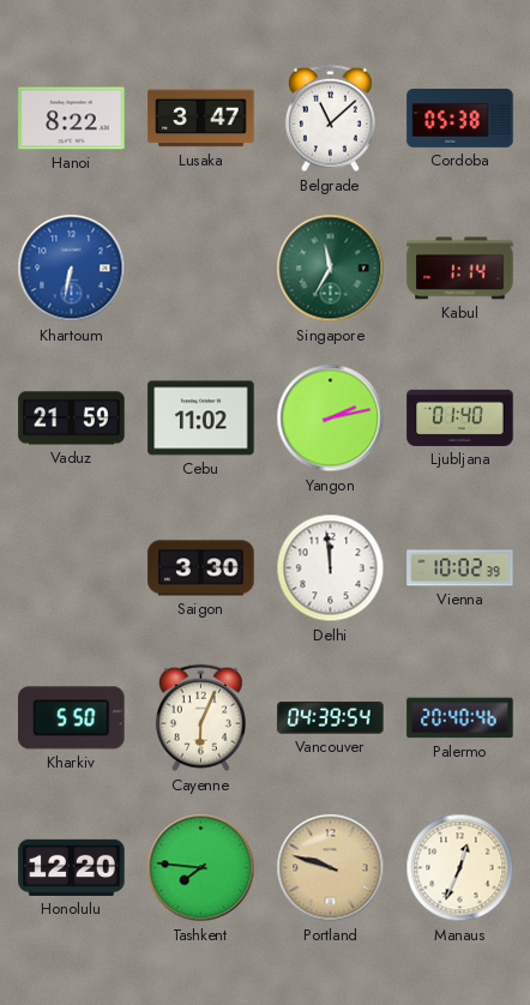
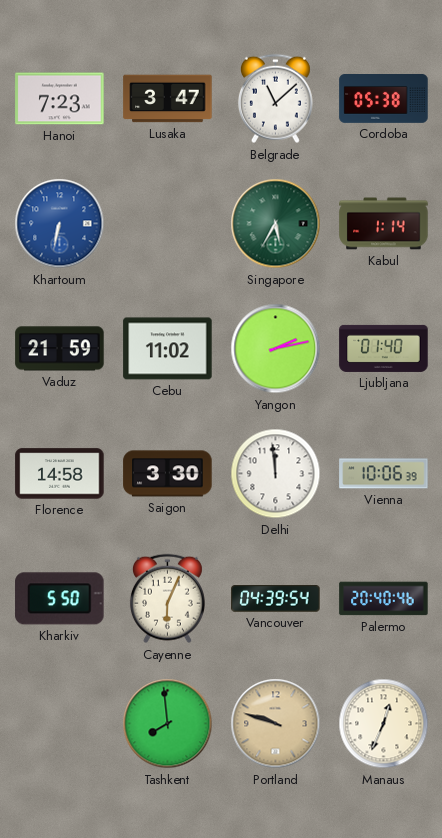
Hanoi: 8:22 -> 7:23
Singapore: 11:35 -> 5:35
Florence: none -> 14:58
Vienna: 10:02 -> 10:06
Honolulu: 12:20 -> none
Tashkent: 7:46 -> 7:59
